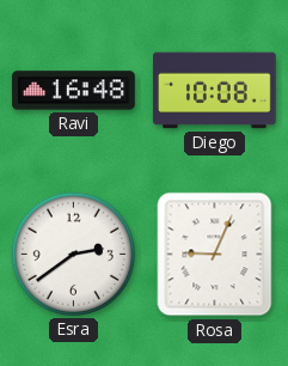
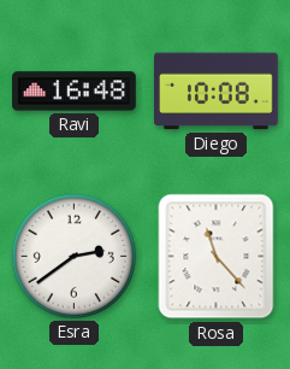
Rosa: 9:04 -> 11:23
